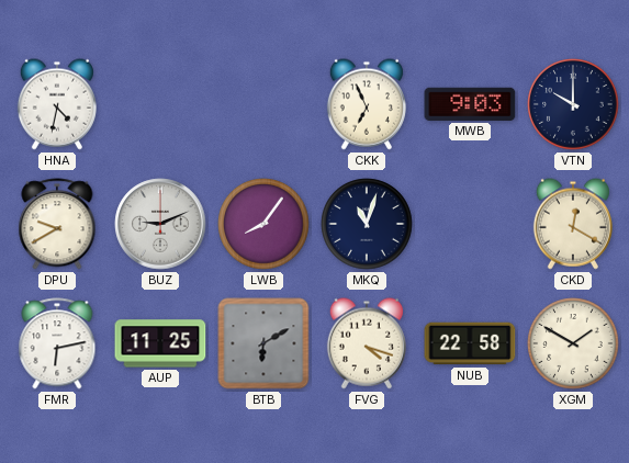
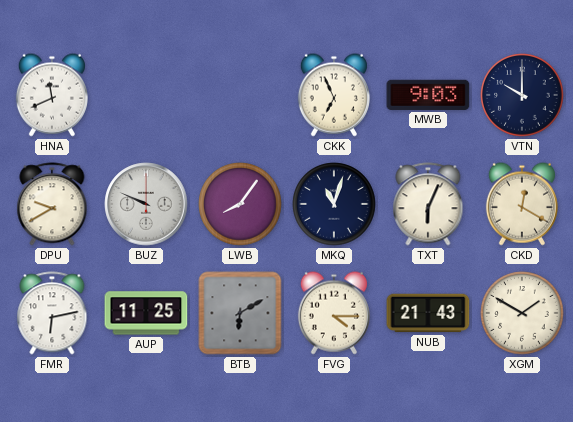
HNA: 4:32 -> 11:41
BUZ: 9:11 -> 9:49
TXT: none -> 6:04
FVG: 4:18 -> 4:15
NUB: 22:58 -> 21:43
